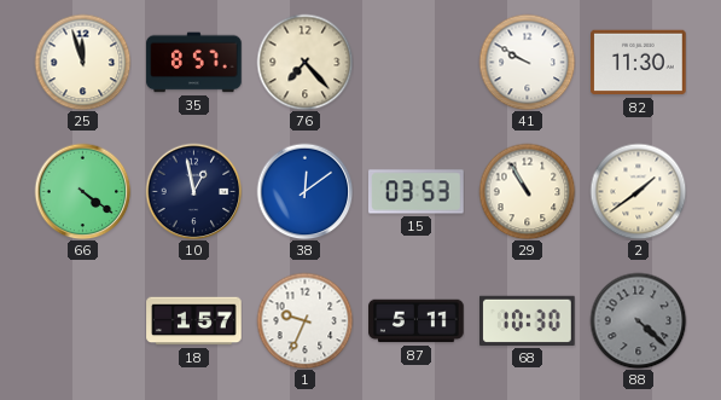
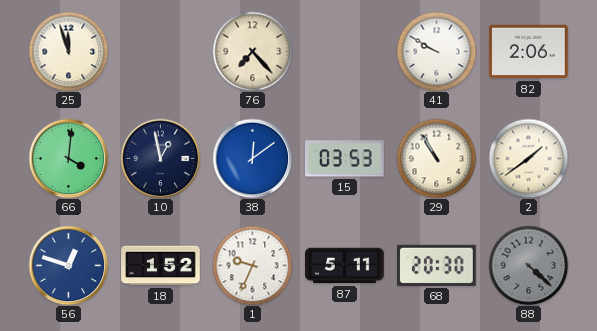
35: 8:57 -> none
82: 11:30 -> 2:06
66: 4:21 -> 4:01
56: none -> 12:48
18: 1:57 -> 1:52
68: 10:30 -> 20:30
